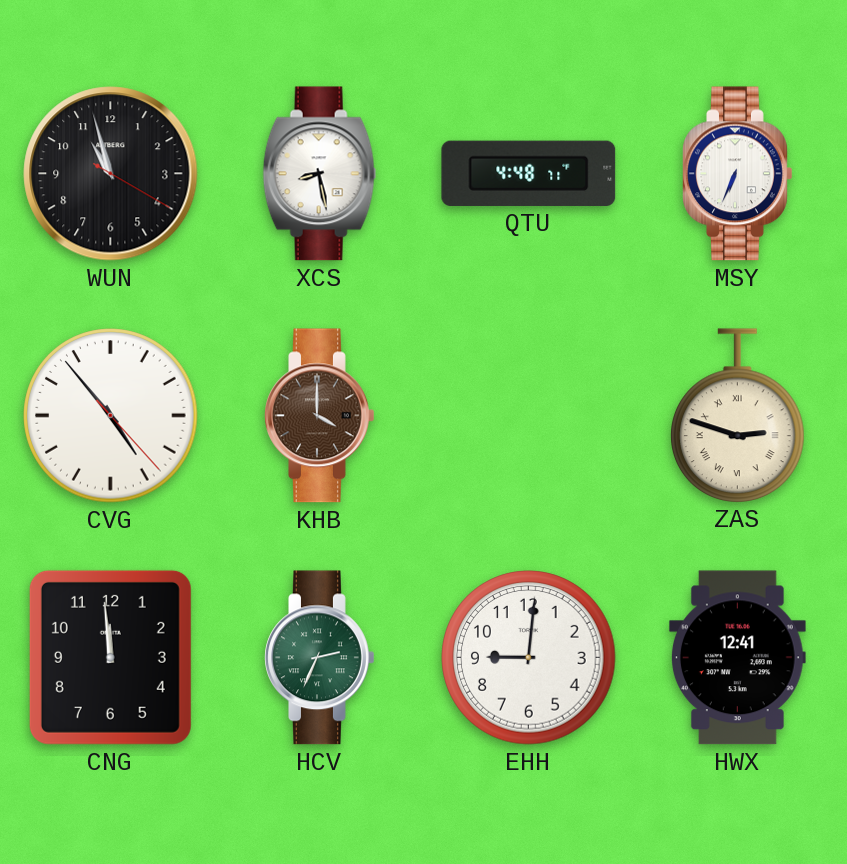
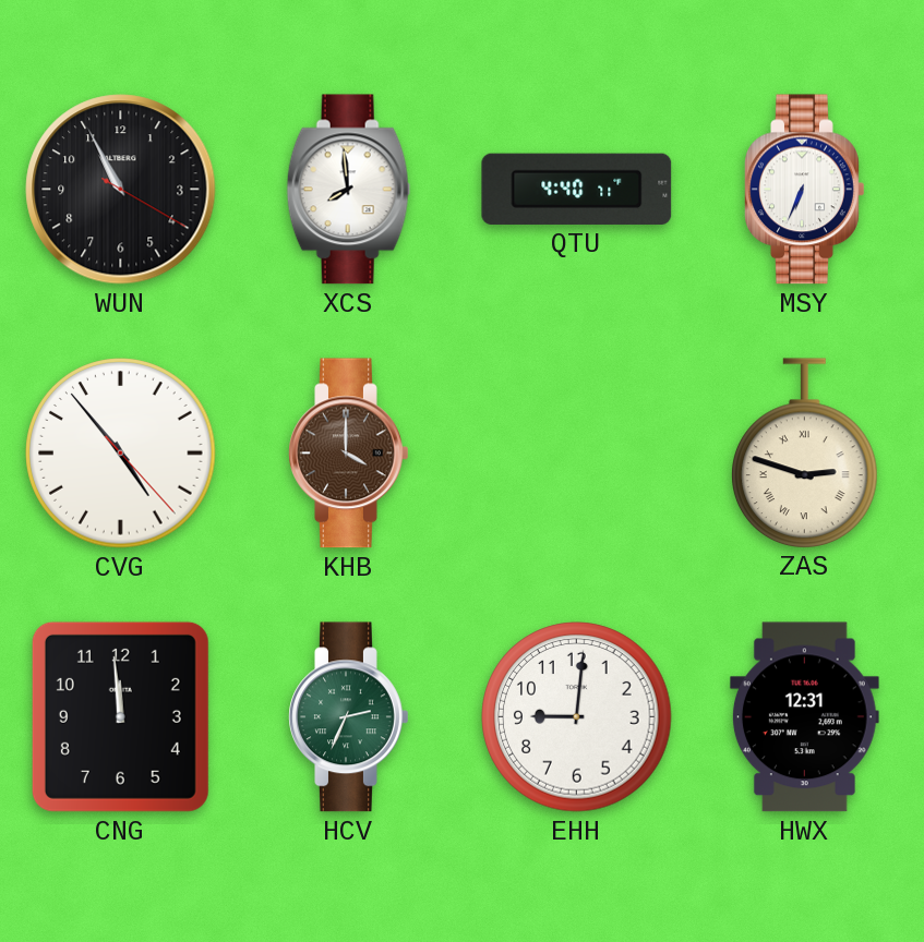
WUN: 10:57 -> 10:55
XCS: 8:28 -> 7:59
QTU: 4:48 -> 4:40
HWX: 12:41 -> 12:31
